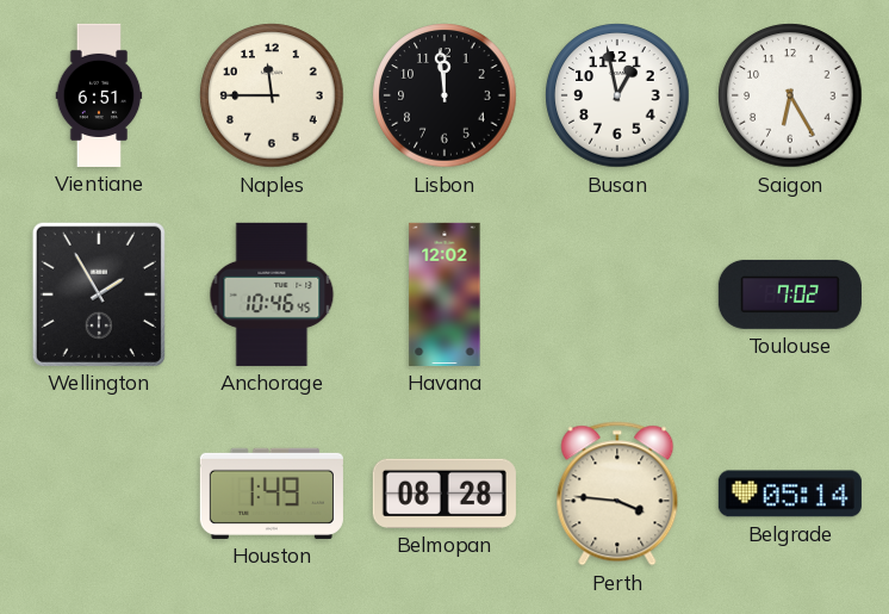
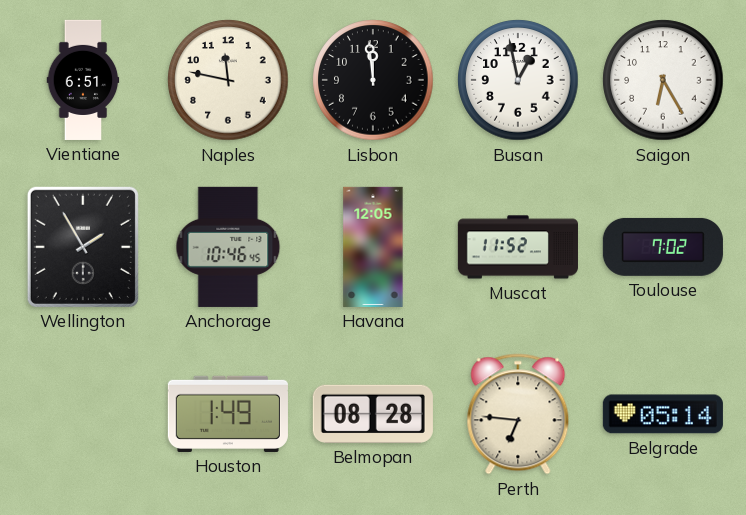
Naples: 11:45 -> 11:47
Havana: 12:02 -> 12:05
Muscat: none -> 11:52
Perth: 3:46 -> 6:46
